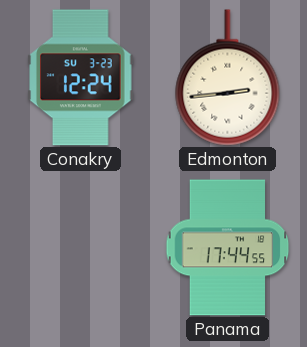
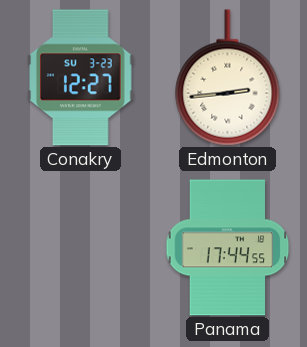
Conakry: 12:24 -> 12:27
